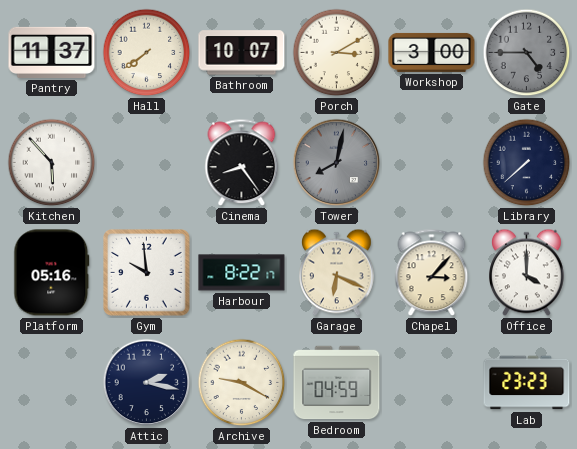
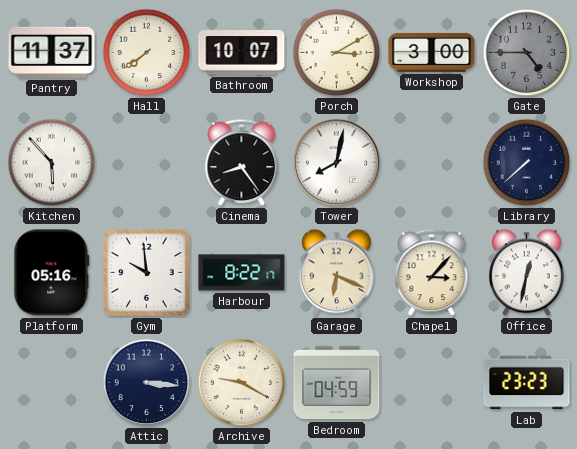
Tower dial: grey -> white
Office: 4:00 -> 12:32
Attic: 2:17 -> 3:16
